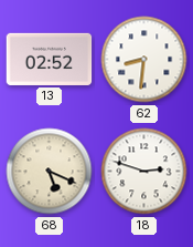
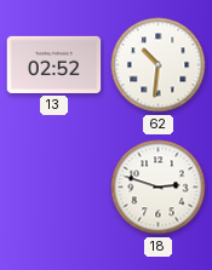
62: 8:31 -> 10:31
68: 5:19 -> none
